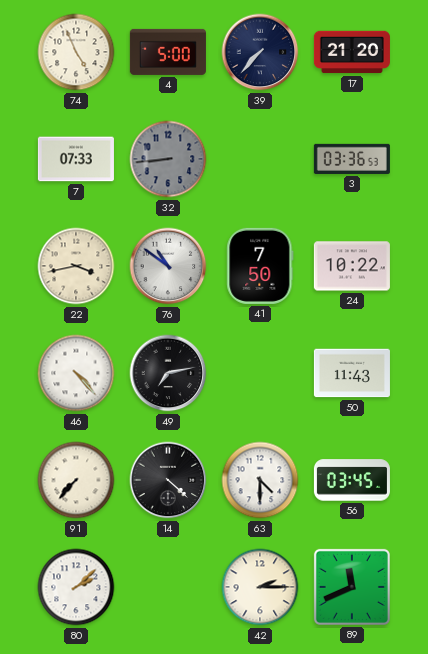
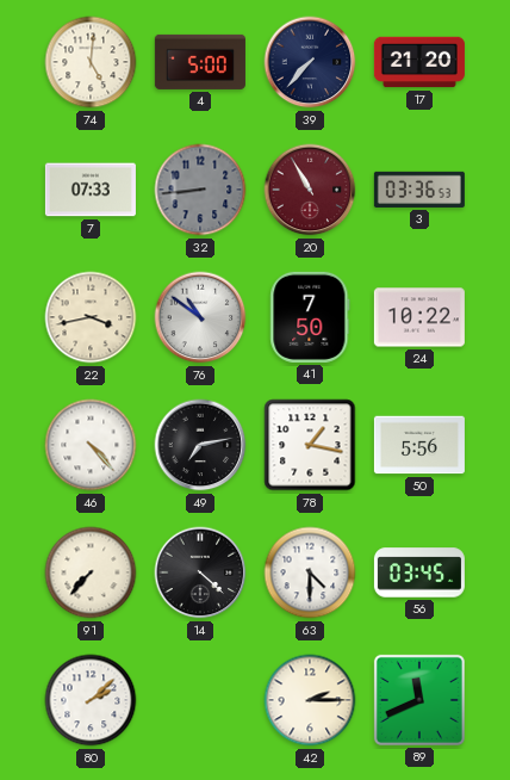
74: 4:56 -> 5:01
20: none -> 10:55
78: none -> 1:17
50: 11:43 -> 5:56
